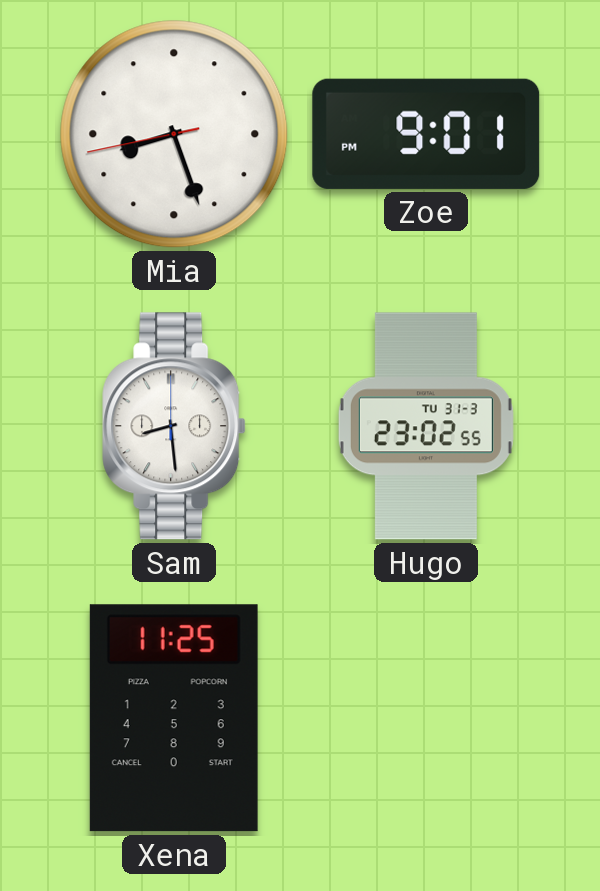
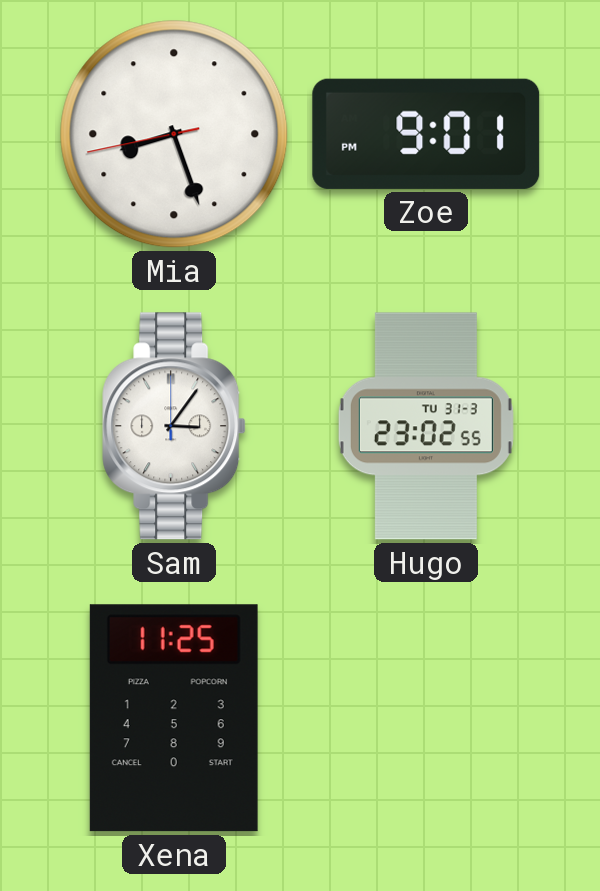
Sam: 8:29 -> 3:06
